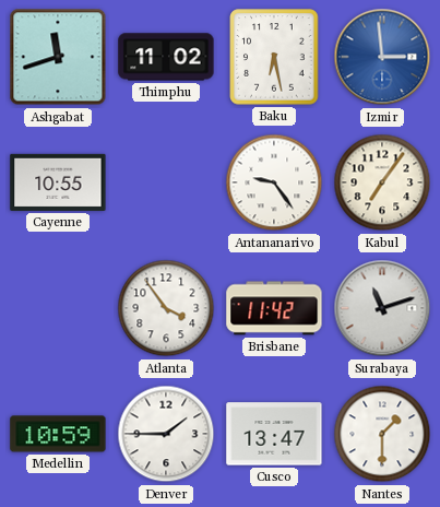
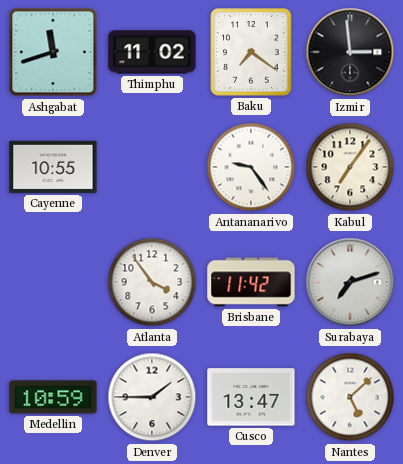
Baku: 6:28 -> 7:21
Izmir dial: blue -> black
Surabaya: 11:12 -> 7:12
Nantes: 1:30 -> 5:08
